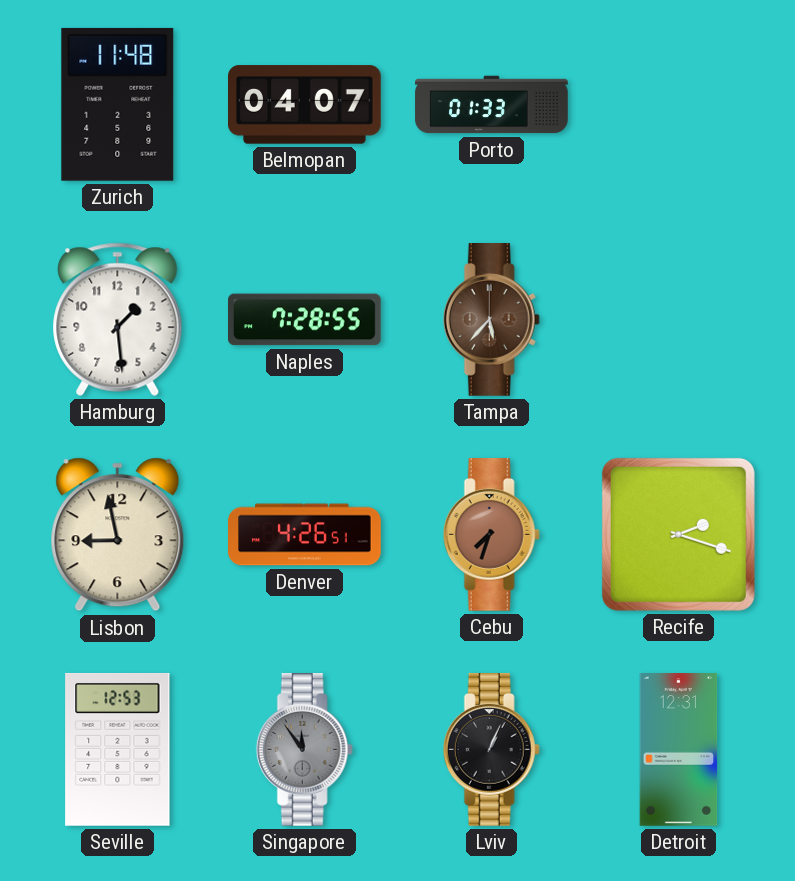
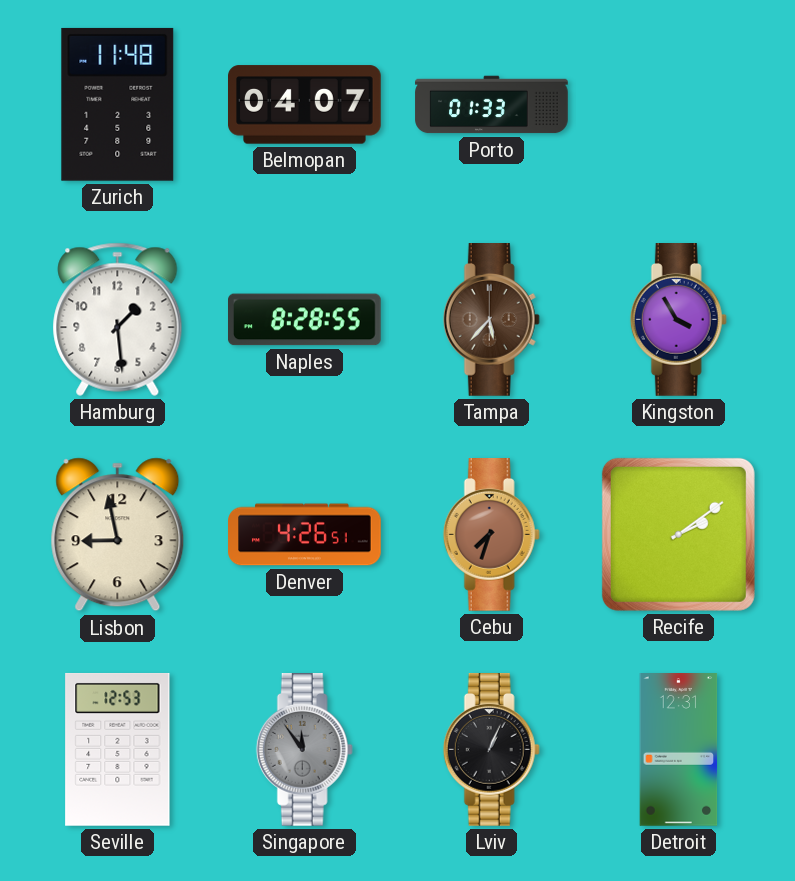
Naples: 7:28 -> 8:28
Kingston: none -> 3:55
Recife: 2:18 -> 2:09
